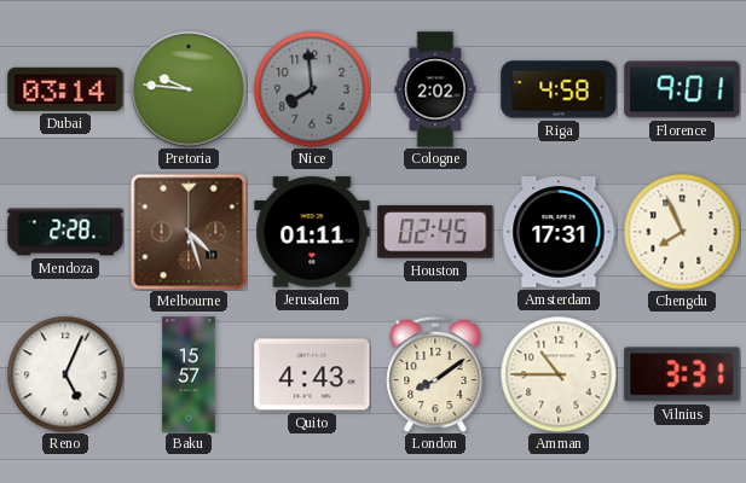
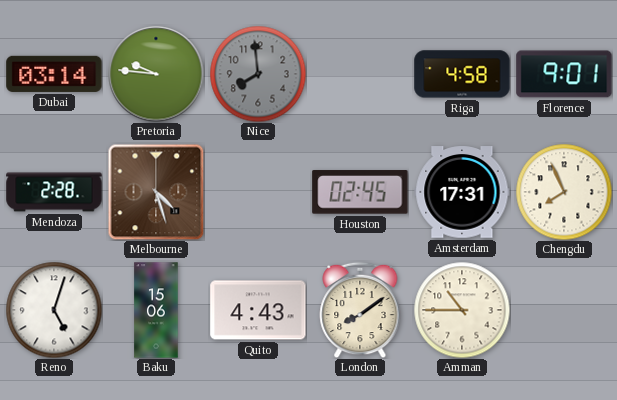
Cologne: 2:02 -> none
Jerusalem: 01:11 -> none
Reno: 5:04 -> 5:03
Baku: 15:57 -> 15:06
Vilnius: 3:31 -> none
